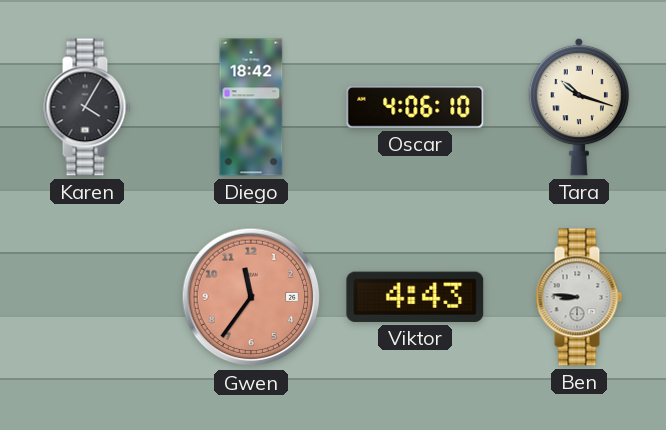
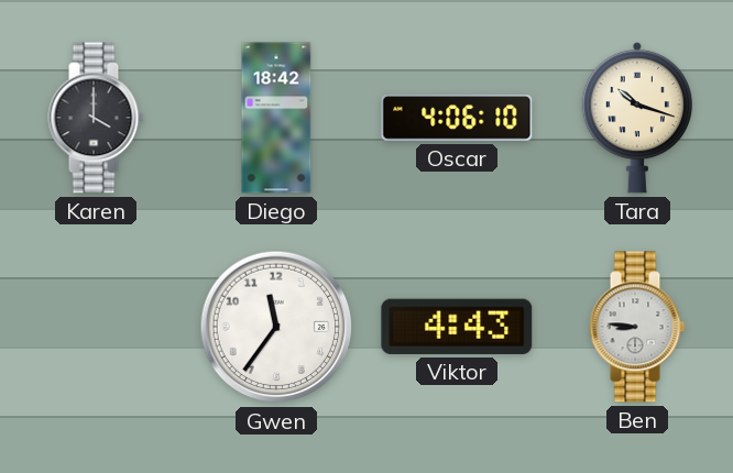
Karen: 4:05 -> 4:00
Gwen dial: salmon -> white
